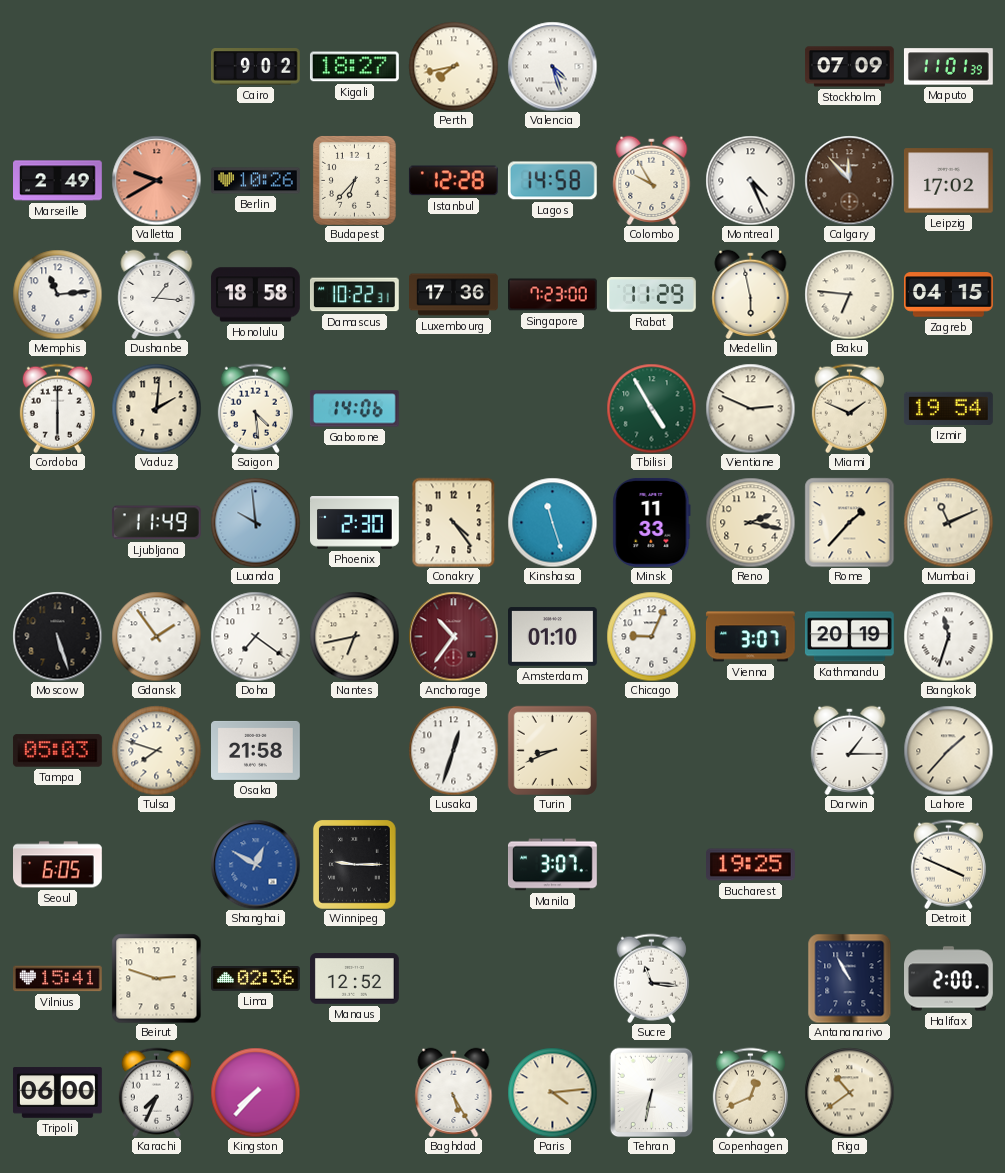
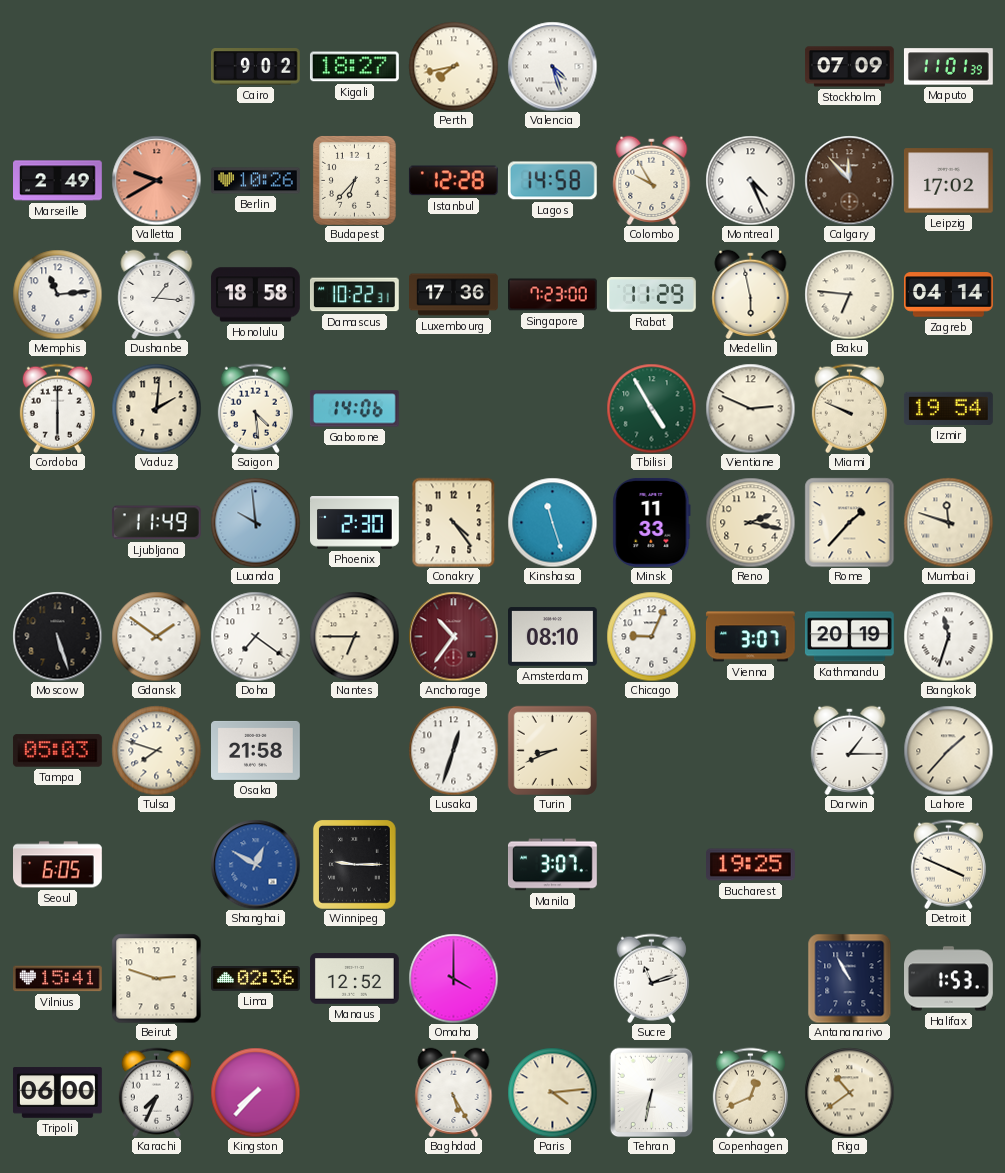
Zagreb: 04:15 -> 04:14
Miami: 1:49 -> 9:49
Mumbai: 11:11 -> 11:48
Gdansk: 1:54 -> 1:51
Nantes: 6:43 -> 6:45
Amsterdam: 01:10 -> 08:10
Omaha: none -> 4:00
Sucre: 11:16 -> 11:12
Halifax: 2:00 -> 1:53
